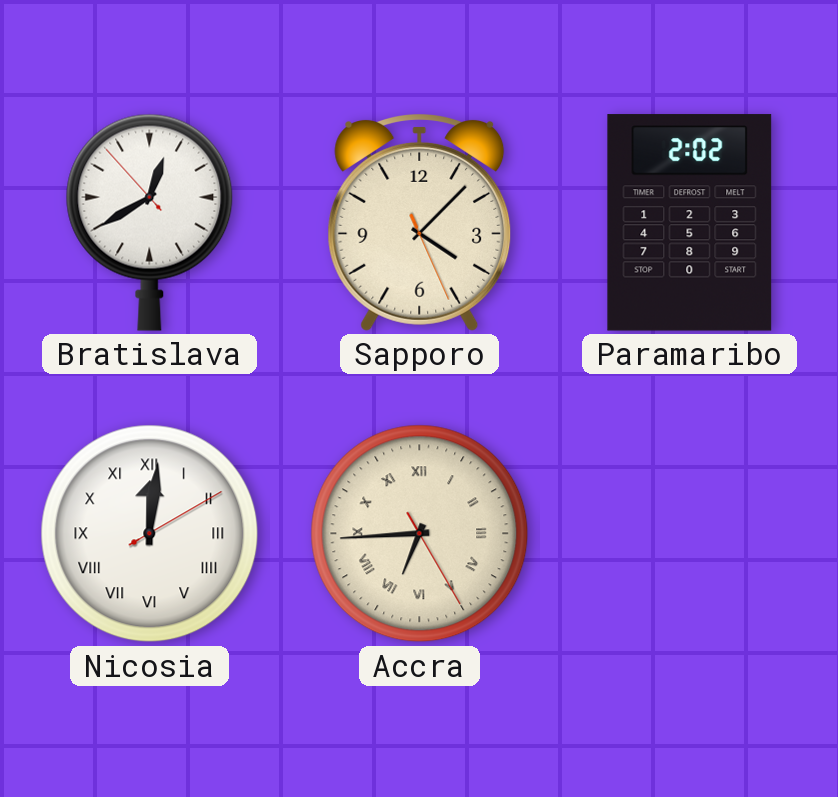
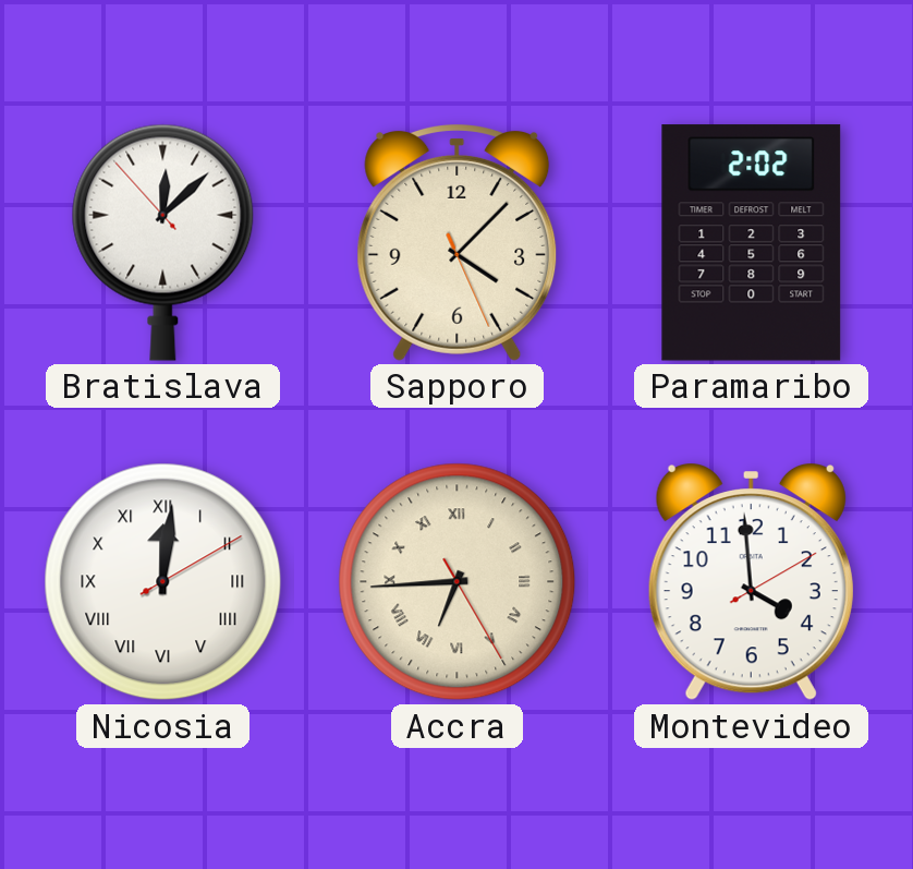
Bratislava: 12:39 -> 12:07
Montevideo: none -> 3:59
